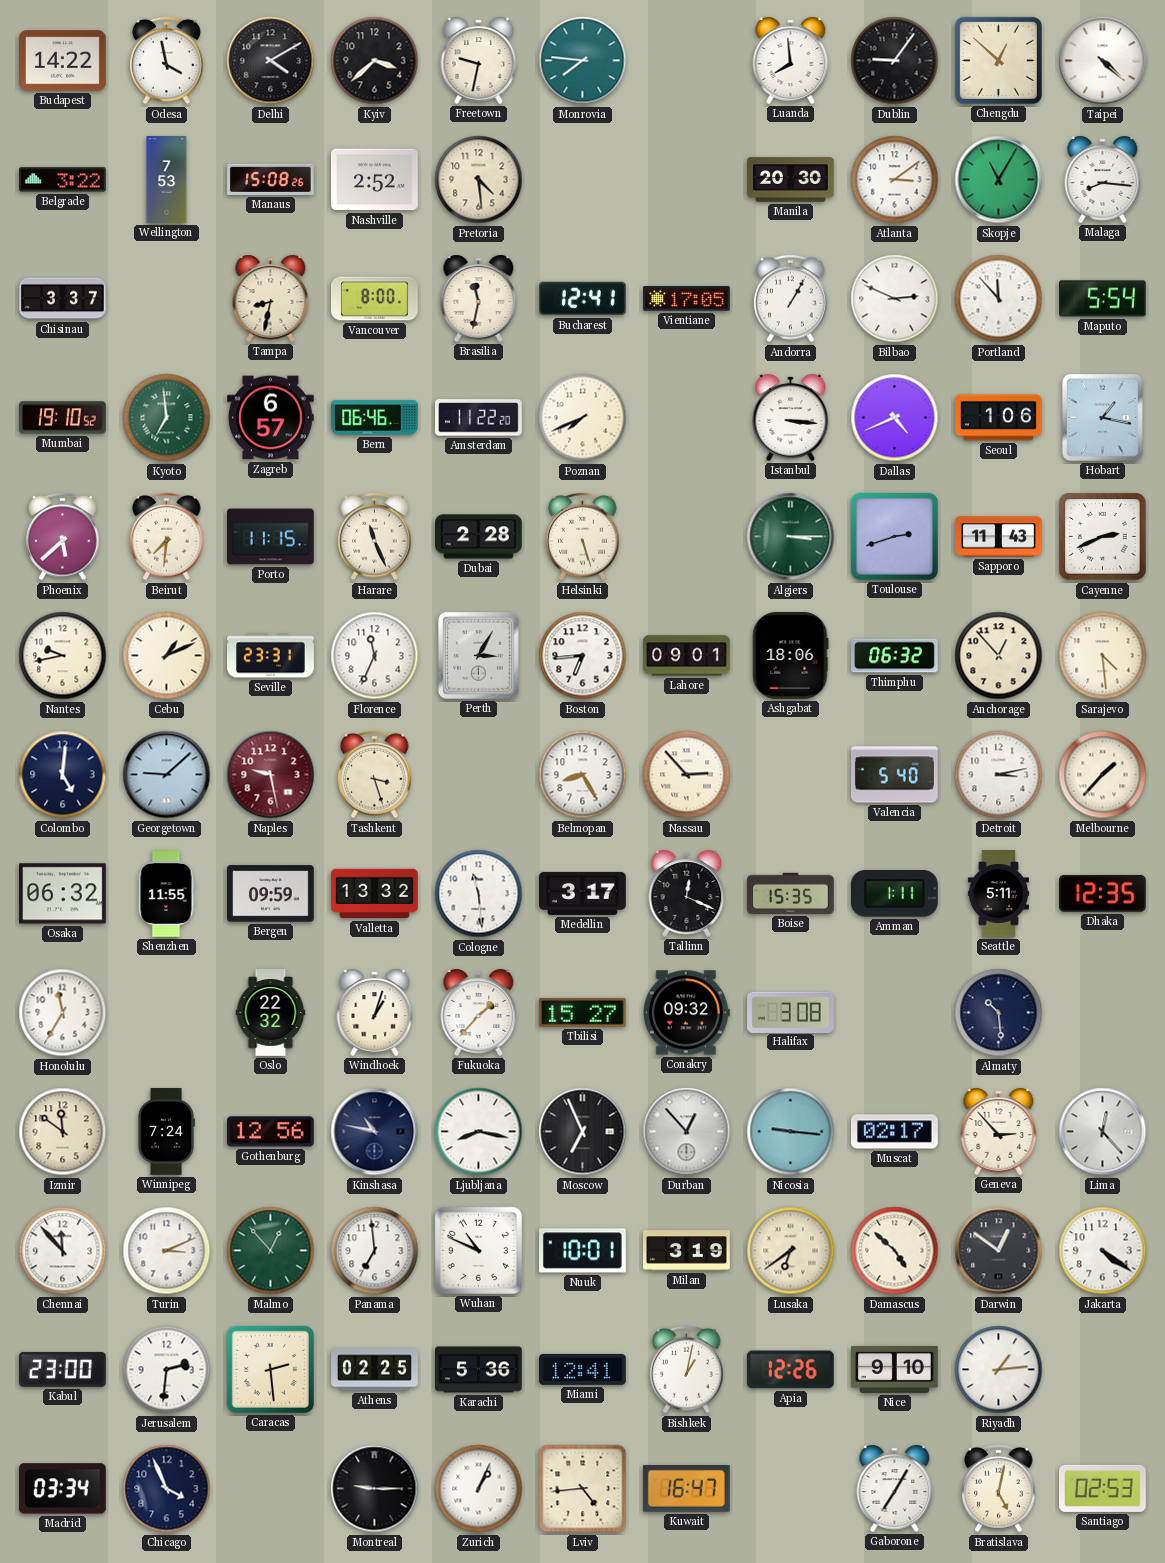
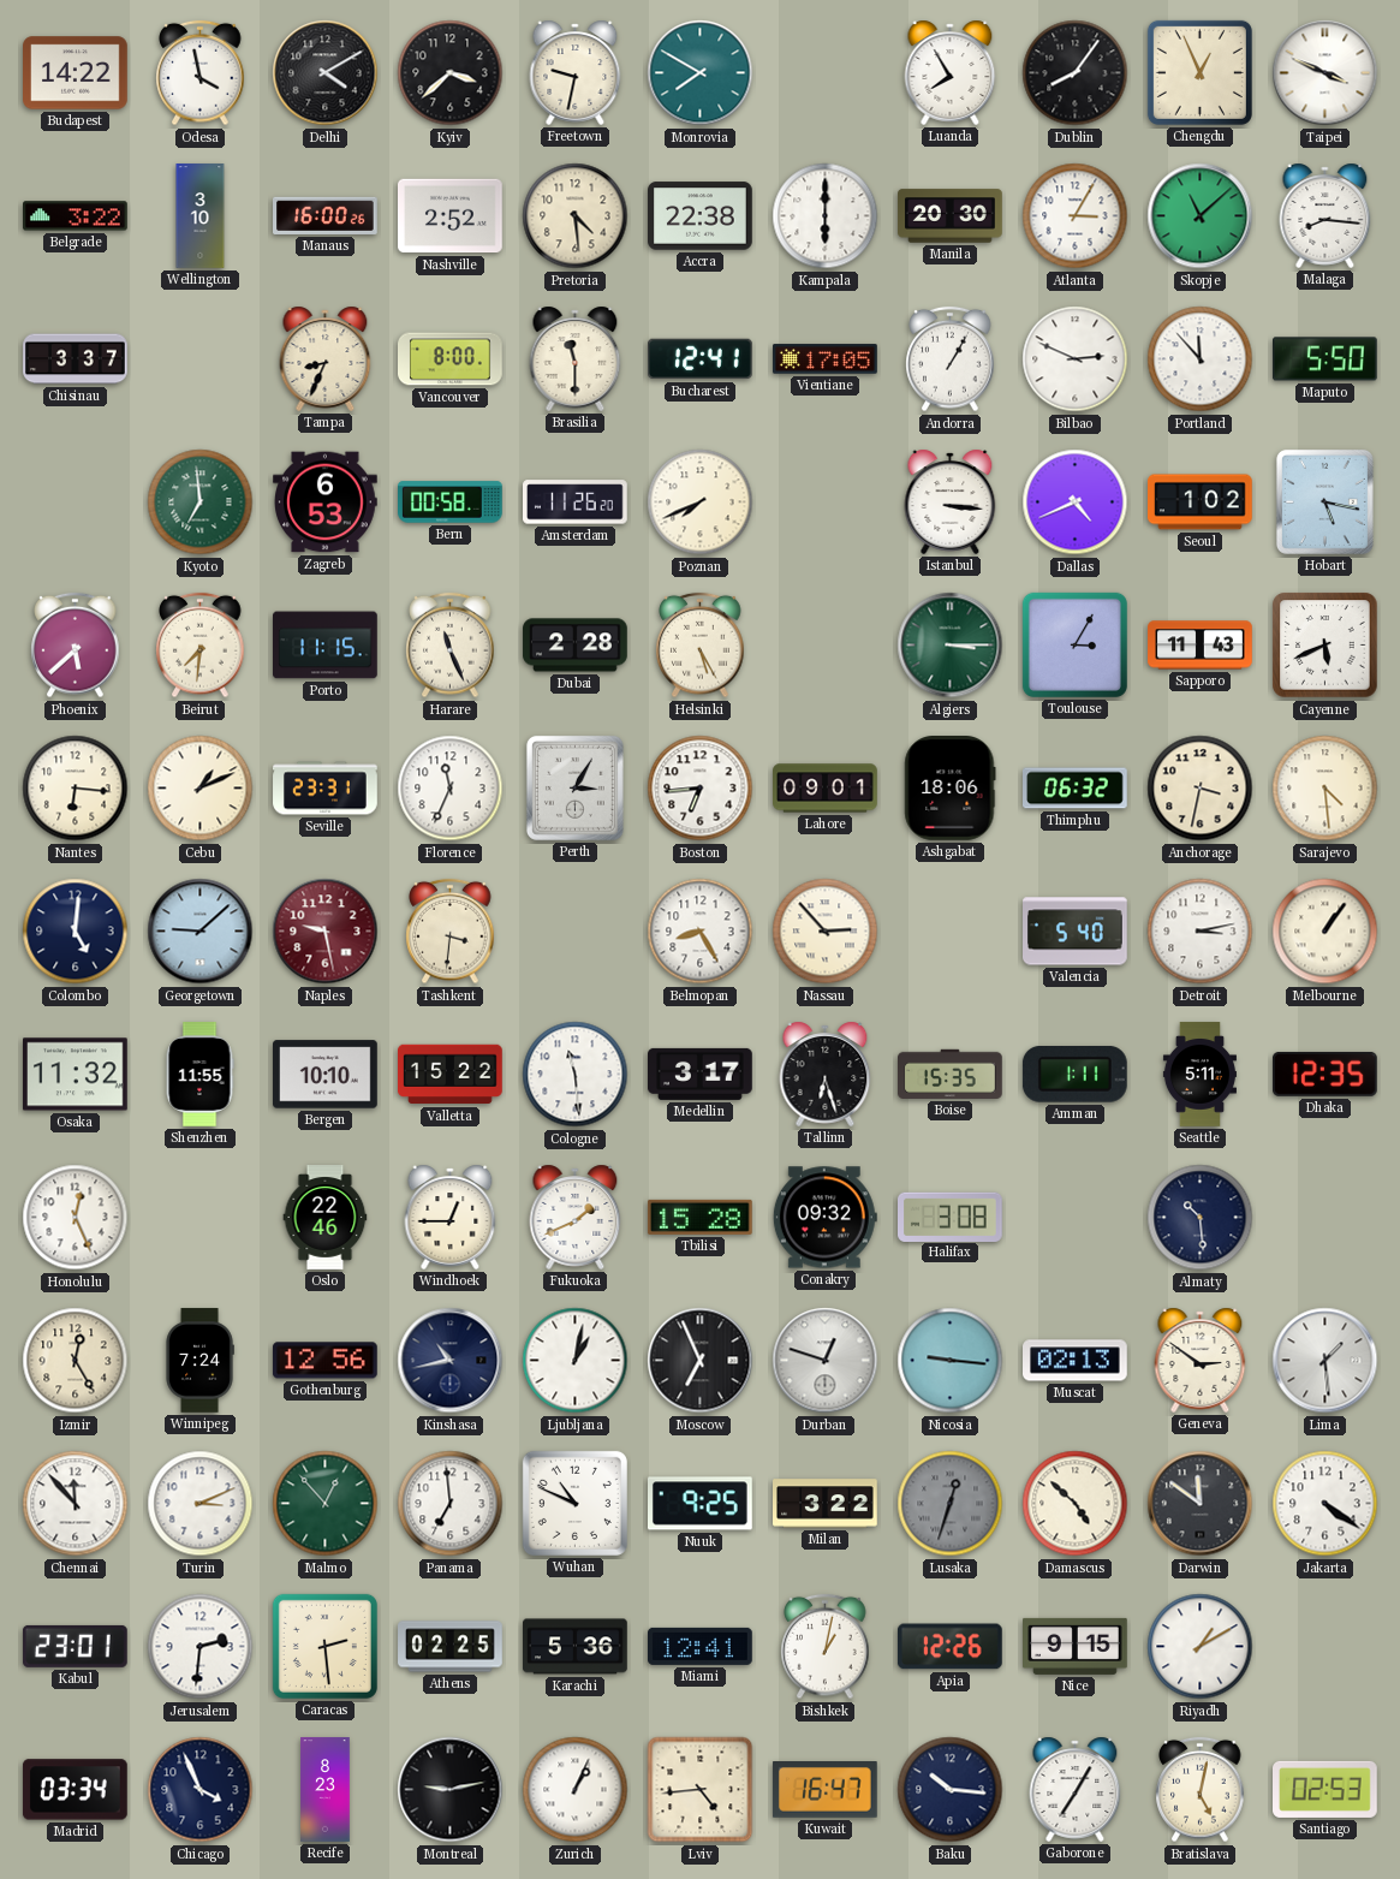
Monrovia: 7:46 -> 7:50
Luanda: 7:59 -> 7:55
Dublin: 9:06 -> 8:06
Chengdu: 12:52 -> 12:56
Taipei: 4:22 -> 3:49
Wellington: 7:53 -> 3:10
Manaus: 15:08 -> 16:00
Accra: none -> 22:38
Kampala: none -> 6:00
Atlanta: 3:09 -> 3:05
Skopje: 11:05 -> 11:08
Tampa: 8:32 -> 8:34
Brasilia: 11:32 -> 11:30
Maputo: 5:54 -> 5:50
Mumbai: 19:10 -> none
Zagreb: 6:57 -> 6:53
Bern: 06:46 -> 00:58
Amsterdam: 11:22 -> 11:26
Seoul: 1:06 -> 1:02
Hobart: 1:17 -> 5:17
Helsinki: 5:27 -> 5:25
Toulouse: 2:42 -> 3:05
Cayenne: 2:41 -> 5:41
Nantes: 9:43 -> 6:16
Anchorage: 12:53 -> 3:32
Tashkent: 3:27 -> 3:31
Melbourne: 1:37 -> 1:06
Osaka: 06:32 -> 11:32
Bergen: 09:59 -> 10:10
Valletta: 13:32 -> 15:22
Tallinn: 12:19 -> 6:27
Honolulu: 11:35 -> 12:26
Oslo: 22:32 -> 22:46
Windhoek: 1:03 -> 12:45
Fukuoka: 1:37 -> 1:41
Tbilisi: 15:27 -> 15:28
Izmir: 11:51 -> 12:25
Kinshasa: 10:47 -> 10:43
Ljubljana: 8:17 -> 1:02
Durban: 12:53 -> 12:48
Muscat: 02:17 -> 02:13
Geneva: 2:53 -> 2:51
Lima: 12:23 -> 1:29
Nuuk: 10:01 -> 9:25
Milan: 3:19 -> 3:22
Lusaka: 6:39 -> 12:33
Lusaka dial: cream -> grey
Darwin: 12:51 -> 11:51
Kabul: 23:00 -> 23:01
Nice: 9:10 -> 9:15
Riyadh: 1:14 -> 1:10
Recife: none -> 8:23
Montreal: 9:15 -> 9:13
Baku: none -> 10:16
